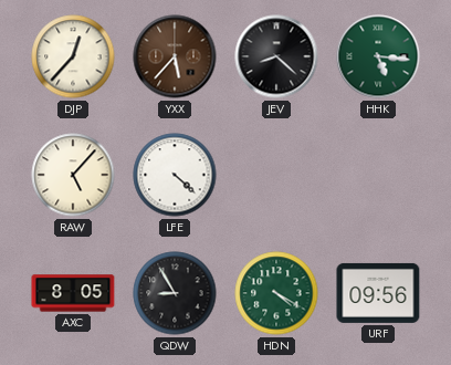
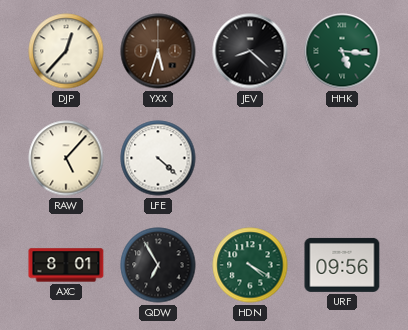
YXX: 5:37 -> 5:33
AXC: 8:05 -> 8:01
QDW: 8:55 -> 6:55
